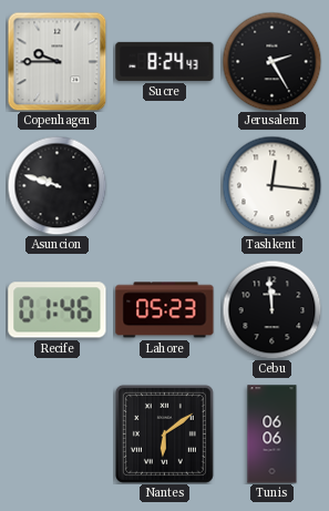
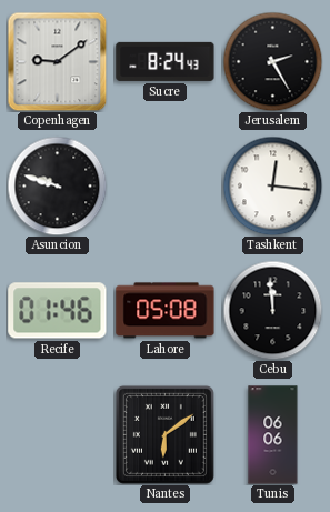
Copenhagen: 9:45 -> 9:09
Lahore: 05:23 -> 05:08
